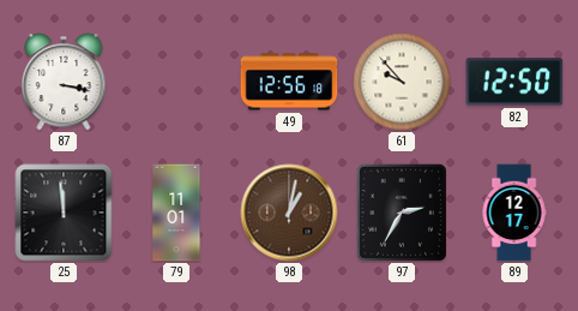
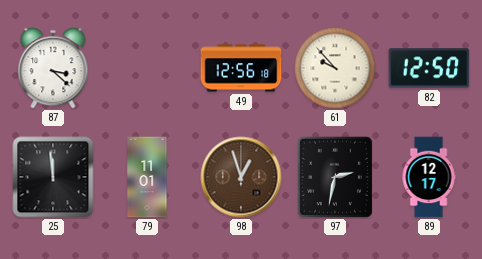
87: 3:17 -> 3:22
98: 1:02 -> 12:57
97: 2:35 -> 2:32
